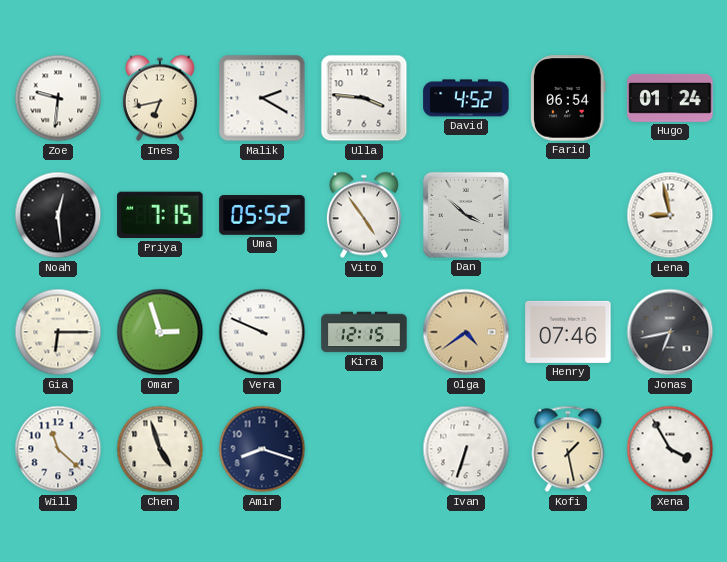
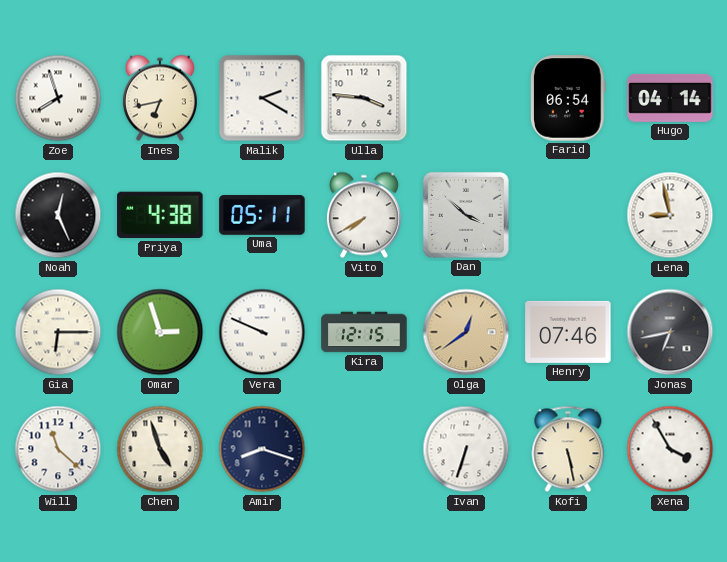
Zoe: 9:31 -> 7:57
David: 4:52 -> none
Hugo: 01:24 -> 04:14
Noah: 12:29 -> 12:26
Priya: 7:15 -> 4:38
Uma: 05:52 -> 05:11
Vito: 4:54 -> 7:40
Olga: 4:39 -> 12:39
Kofi: 1:28 -> 5:28
